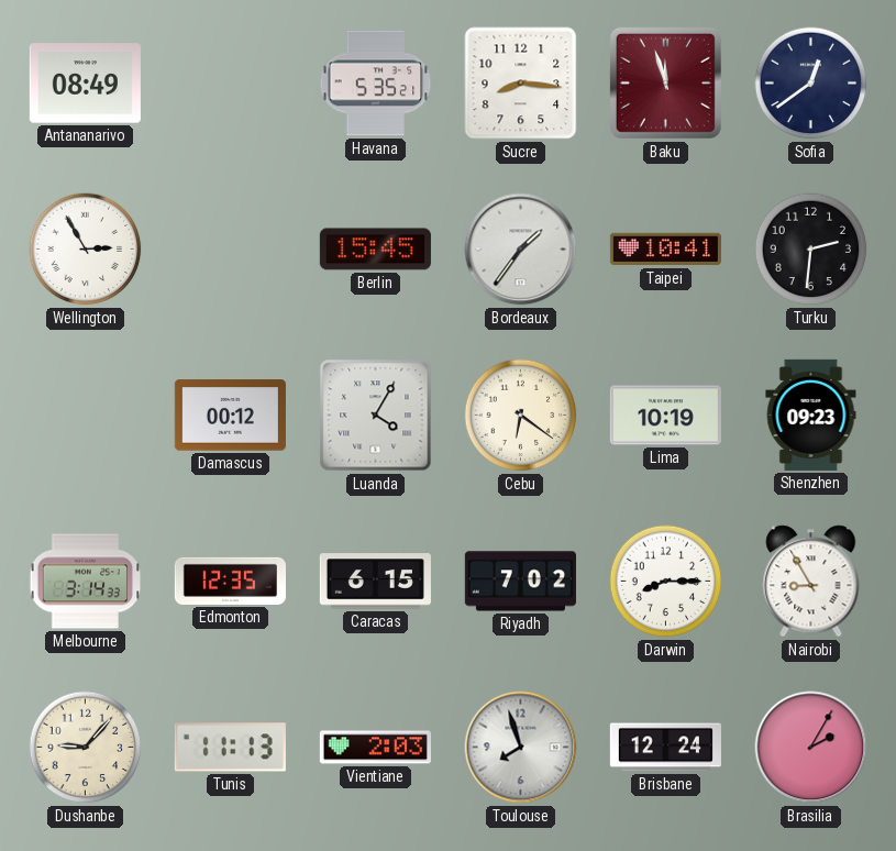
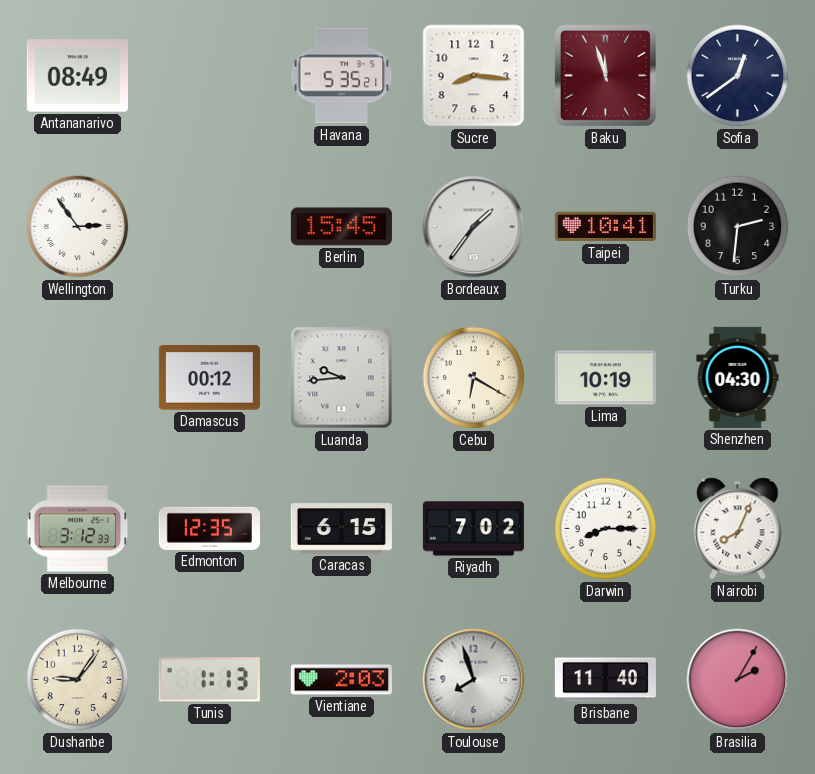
Wellington: 2:55 -> 2:54
Luanda: 4:05 -> 9:44
Cebu: 6:21 -> 6:20
Shenzhen: 09:23 -> 04:30
Melbourne: 3:14 -> 3:12
Nairobi: 8:55 -> 8:04
Dushanbe: 9:07 -> 9:06
Tunis: 11:13 -> 1:13
Brisbane: 12:24 -> 11:40
